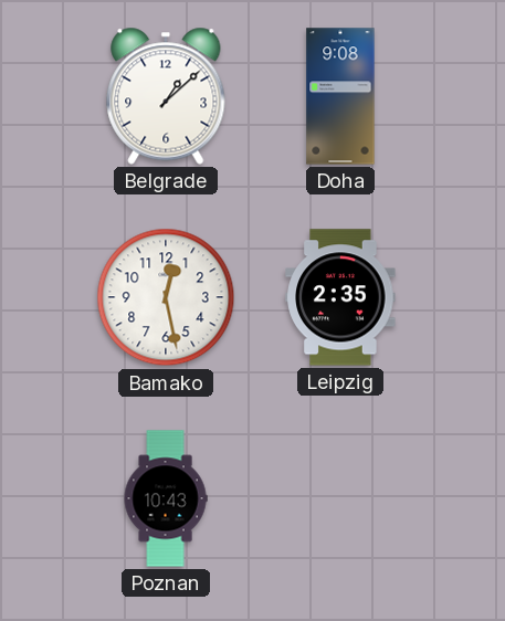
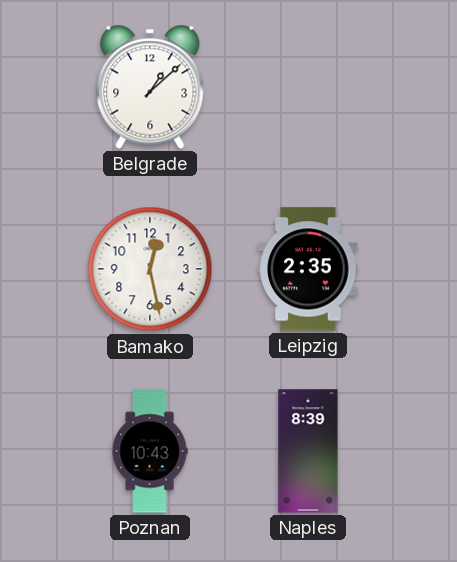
Doha: 9:08 -> none
Naples: none -> 8:39
